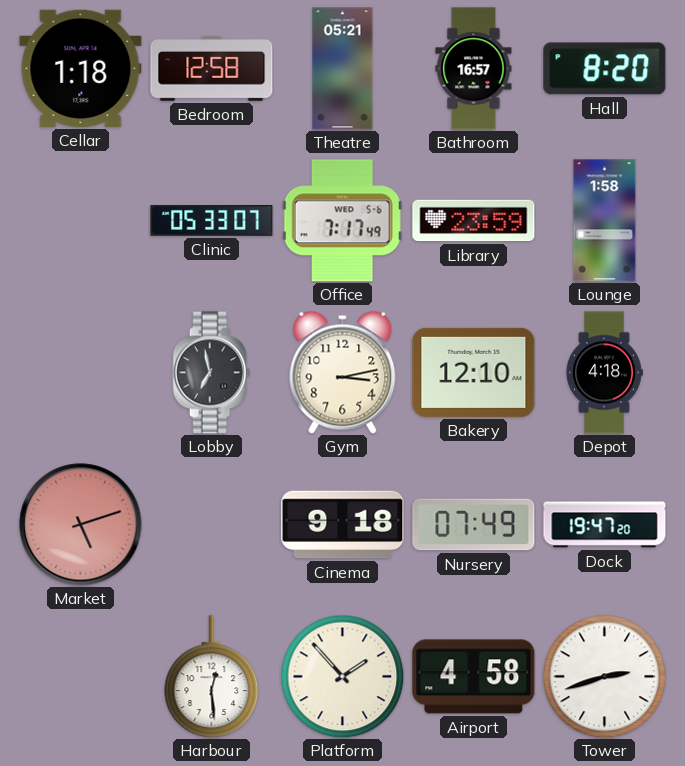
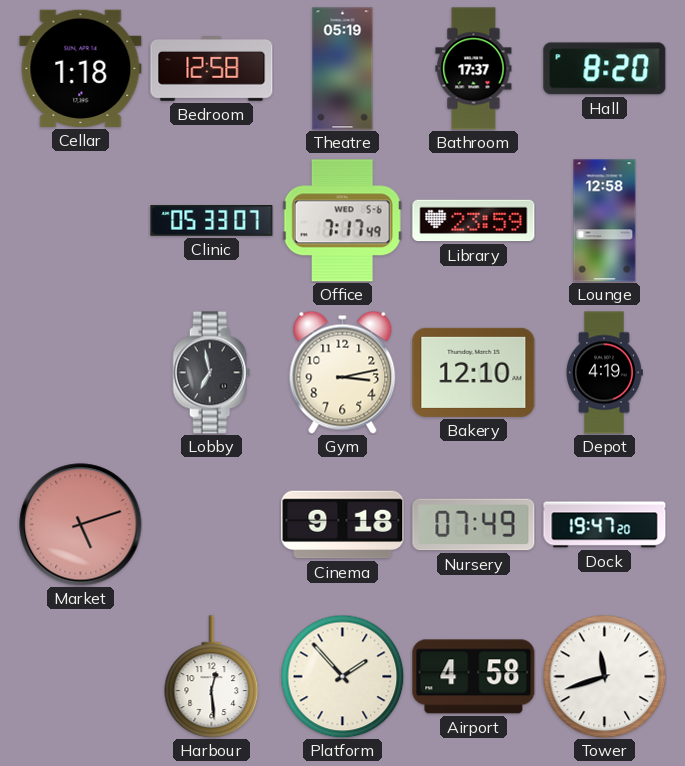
Theatre: 05:21 -> 05:19
Bathroom: 16:57 -> 17:37
Lounge: 1:58 -> 12:58
Depot: 4:18 -> 4:19
Tower: 2:42 -> 11:42
